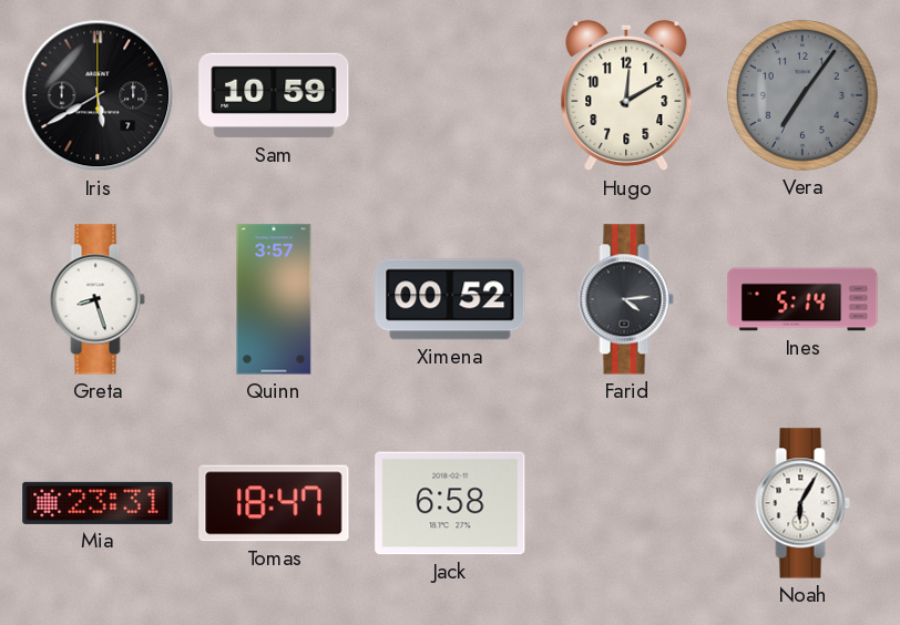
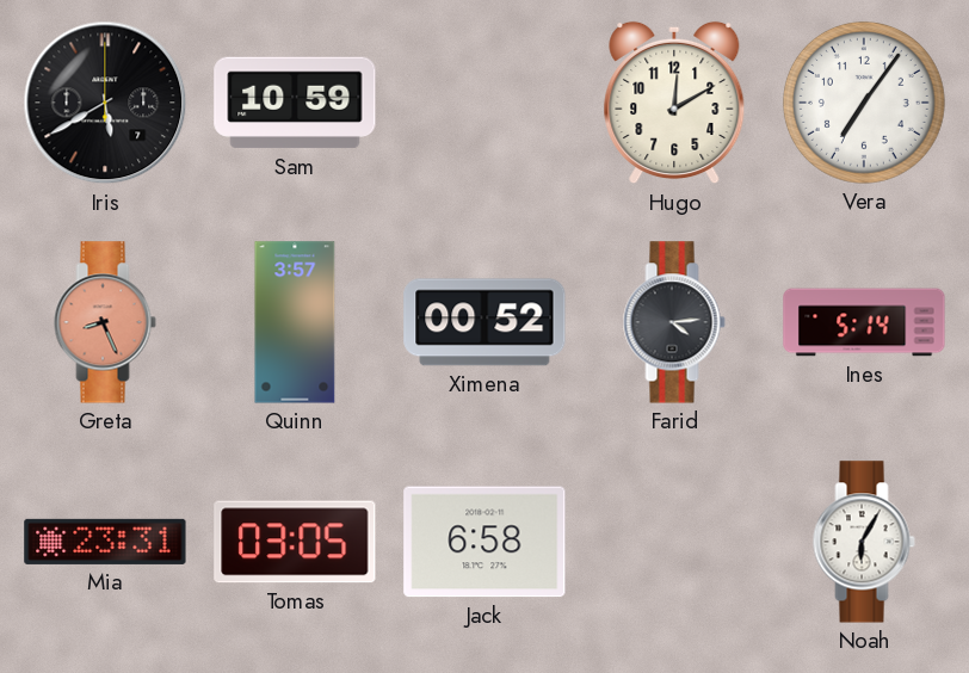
Vera dial: grey -> white
Greta: 8:27 -> 8:26
Greta dial: white -> salmon
Tomas: 18:47 -> 03:05
